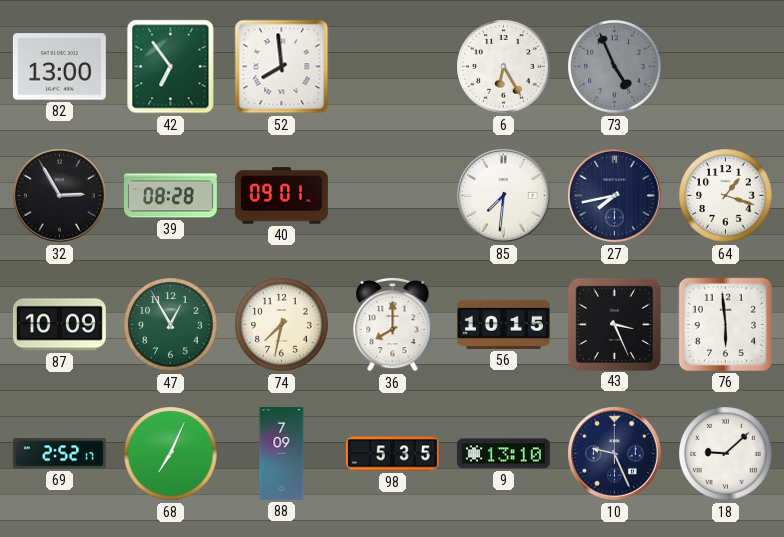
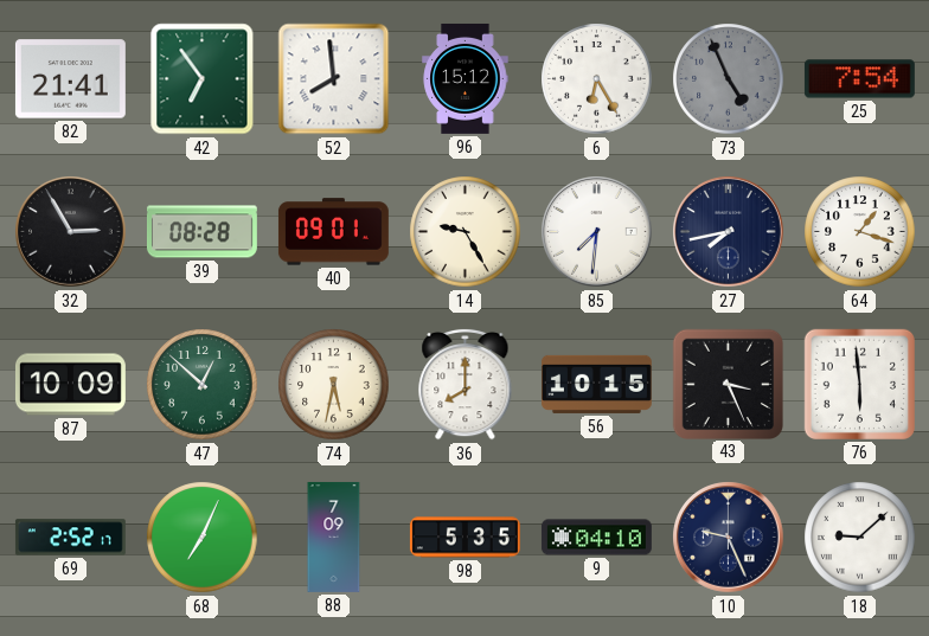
82: 13:00 -> 21:41
96: none -> 15:12
25: none -> 7:54
14: none -> 9:25
47: 12:55 -> 12:52
74: 7:32 -> 5:32
9: 13:10 -> 04:10
